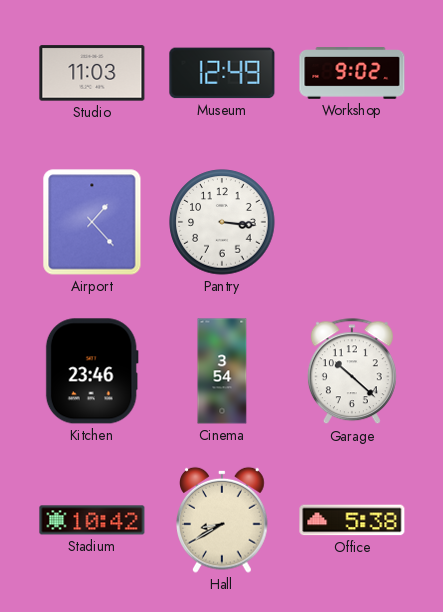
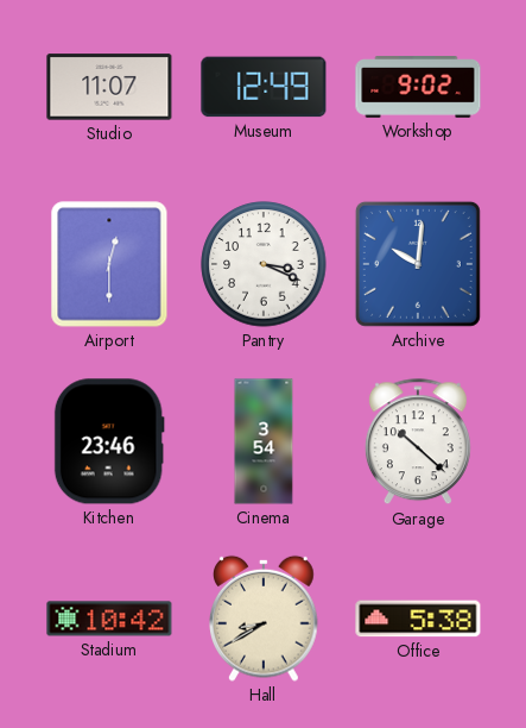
Studio: 11:03 -> 11:07
Airport: 1:23 -> 12:30
Pantry: 3:16 -> 3:19
Archive: none -> 10:01
